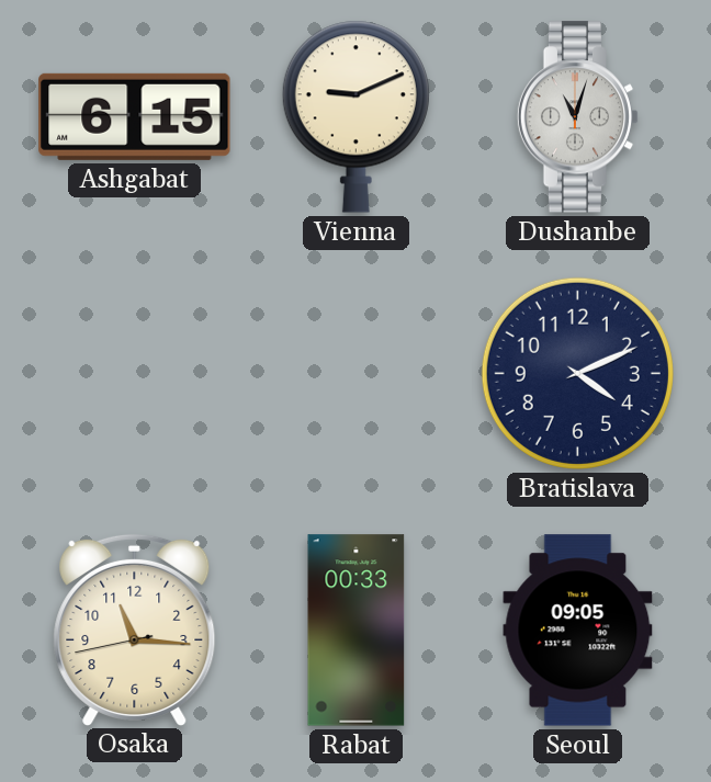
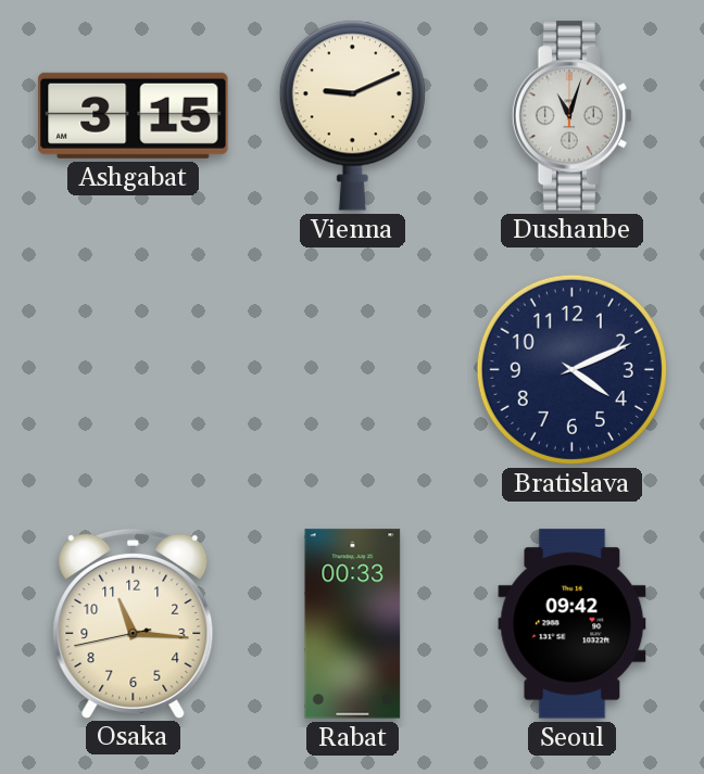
Ashgabat: 6:15 -> 3:15
Seoul: 09:05 -> 09:42
